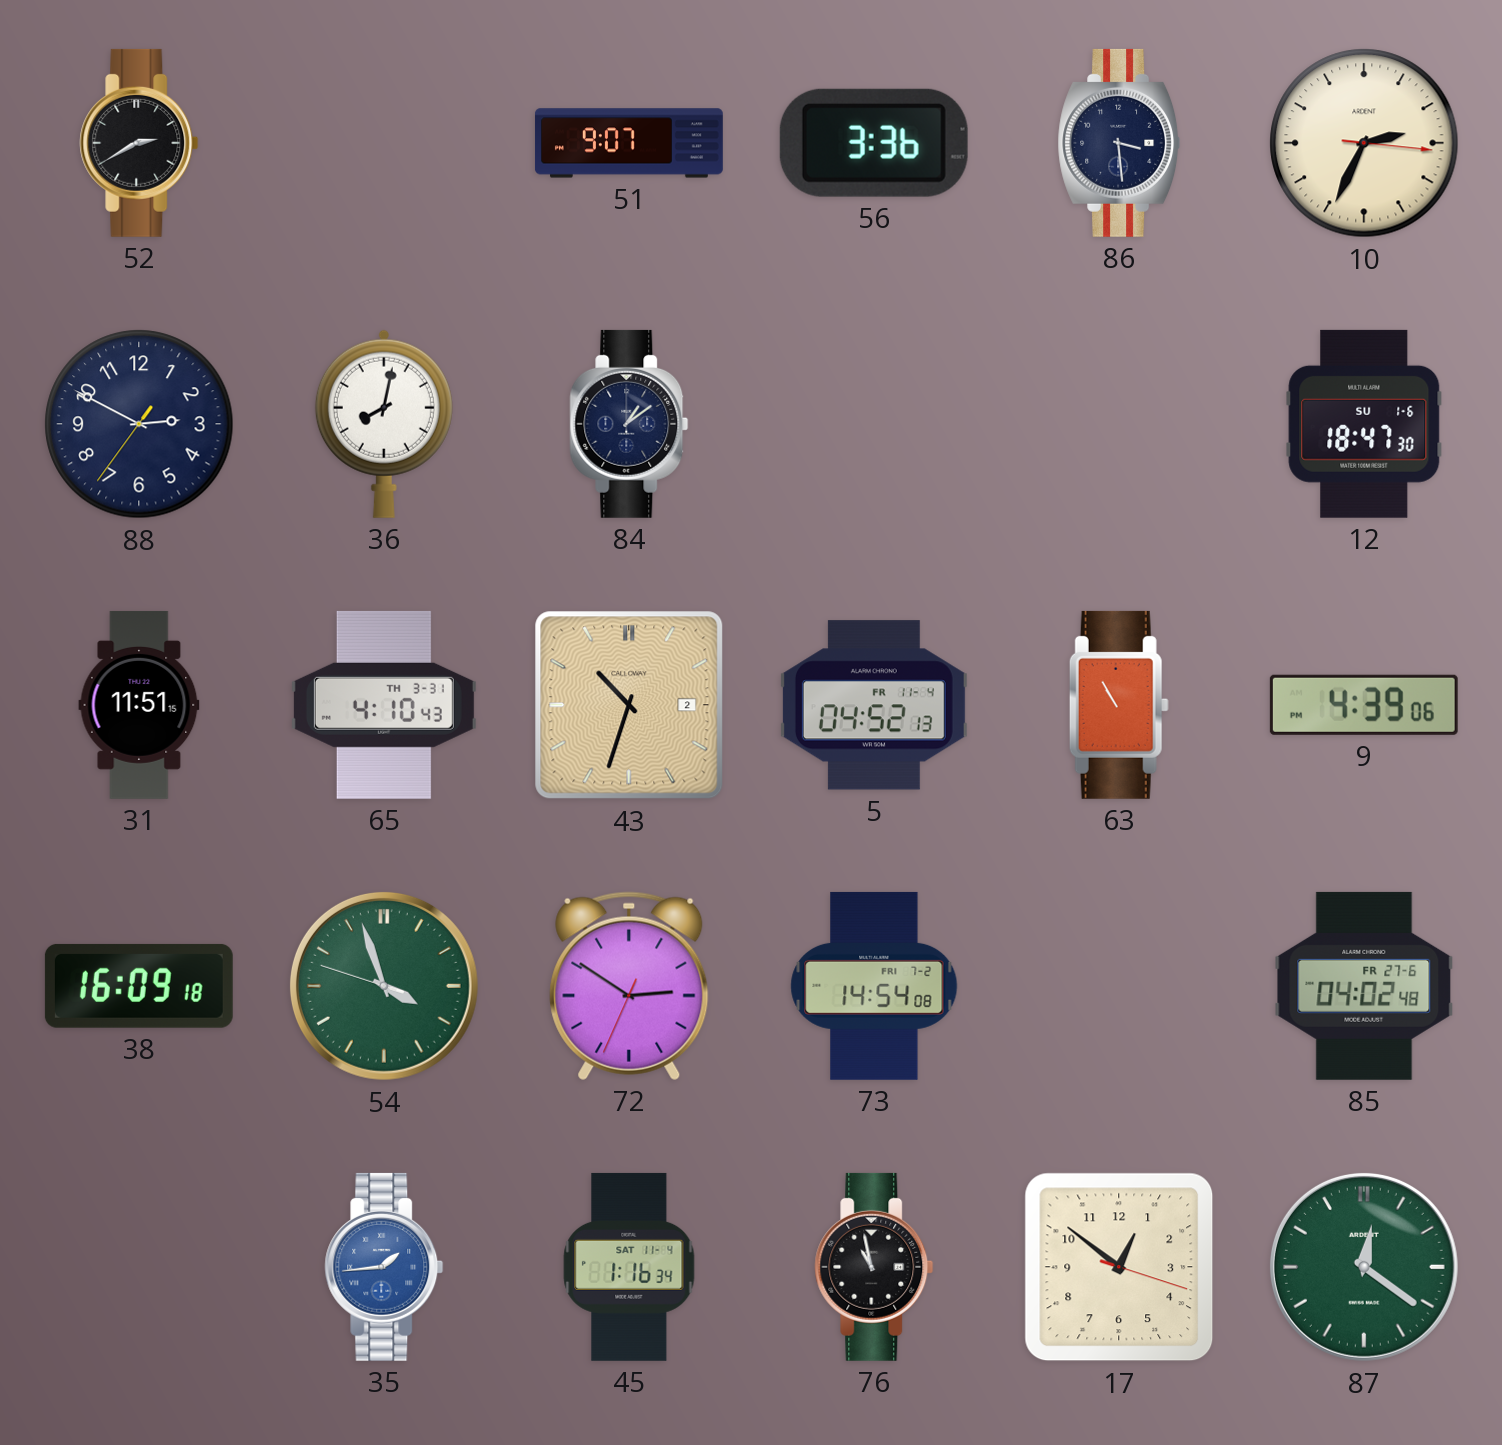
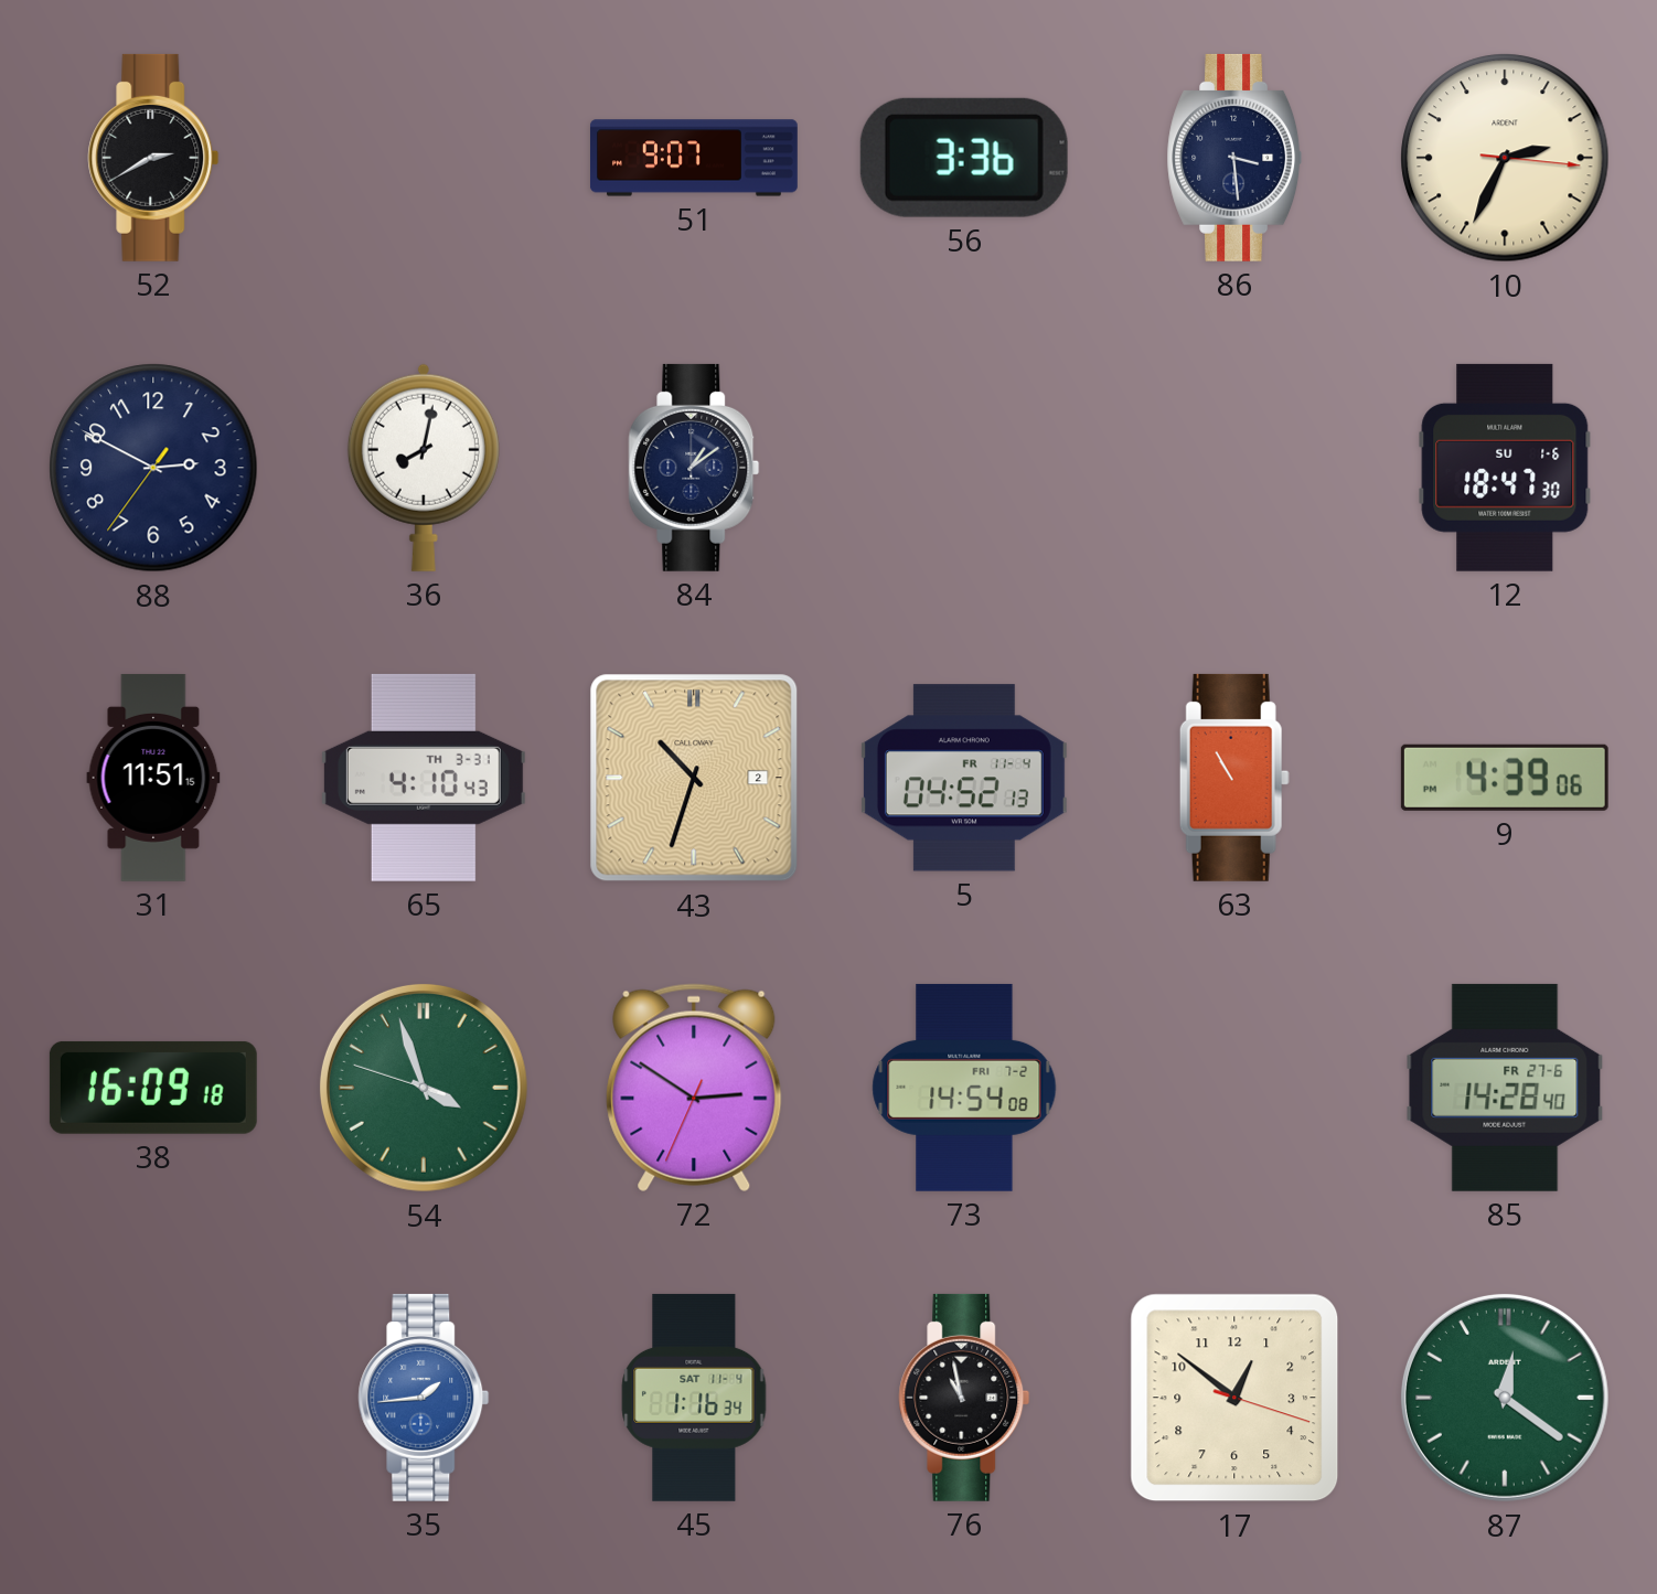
85: 04:02 -> 14:28
